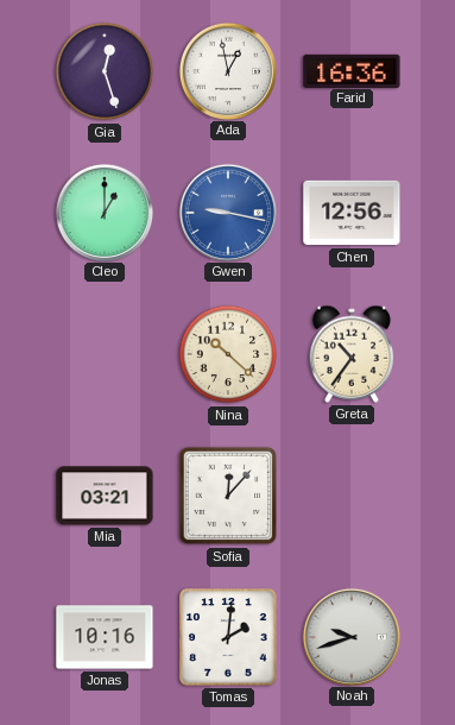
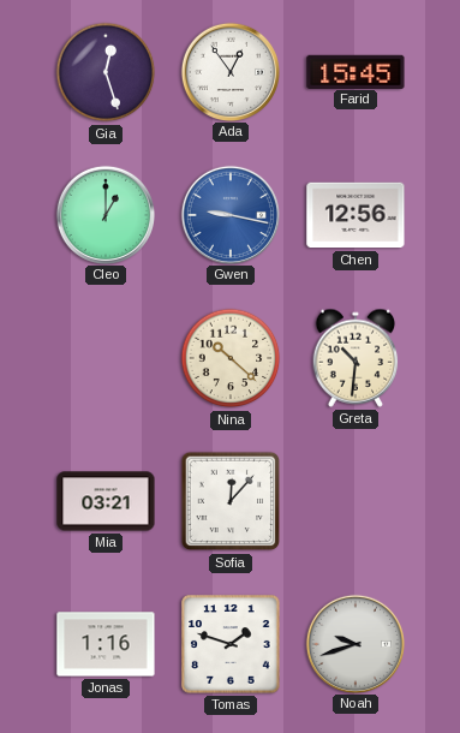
Ada: 12:58 -> 12:54
Farid: 16:36 -> 15:45
Greta: 10:36 -> 10:31
Jonas: 10:16 -> 1:16
Tomas: 2:01 -> 1:48
